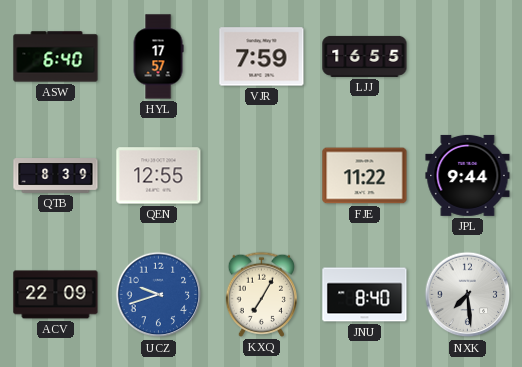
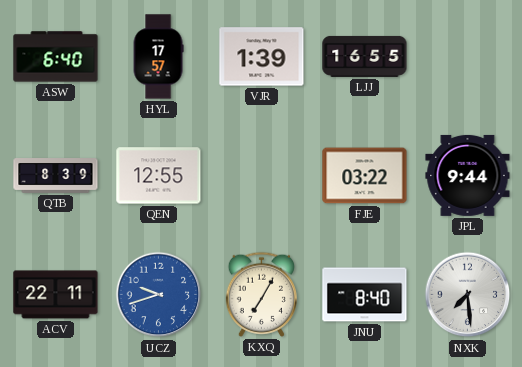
VJR: 7:59 -> 1:39
FJE: 11:22 -> 03:22
ACV: 22:09 -> 22:11
